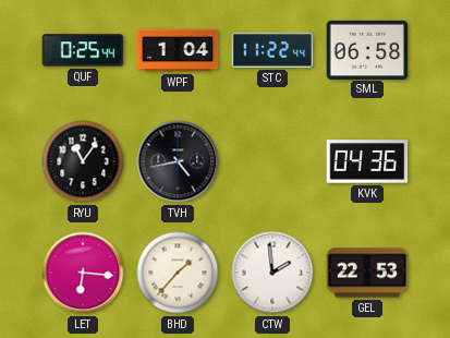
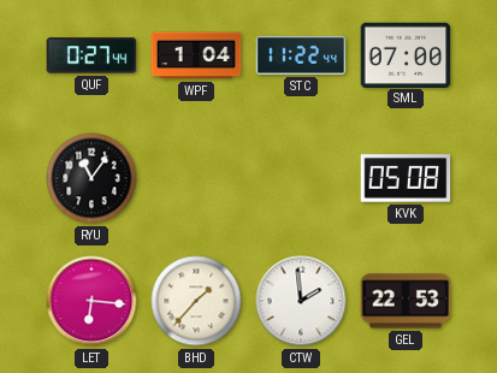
QUF: 0:25 -> 0:27
SML: 06:58 -> 07:00
TVH: 4:43 -> none
KVK: 04:36 -> 05:08
